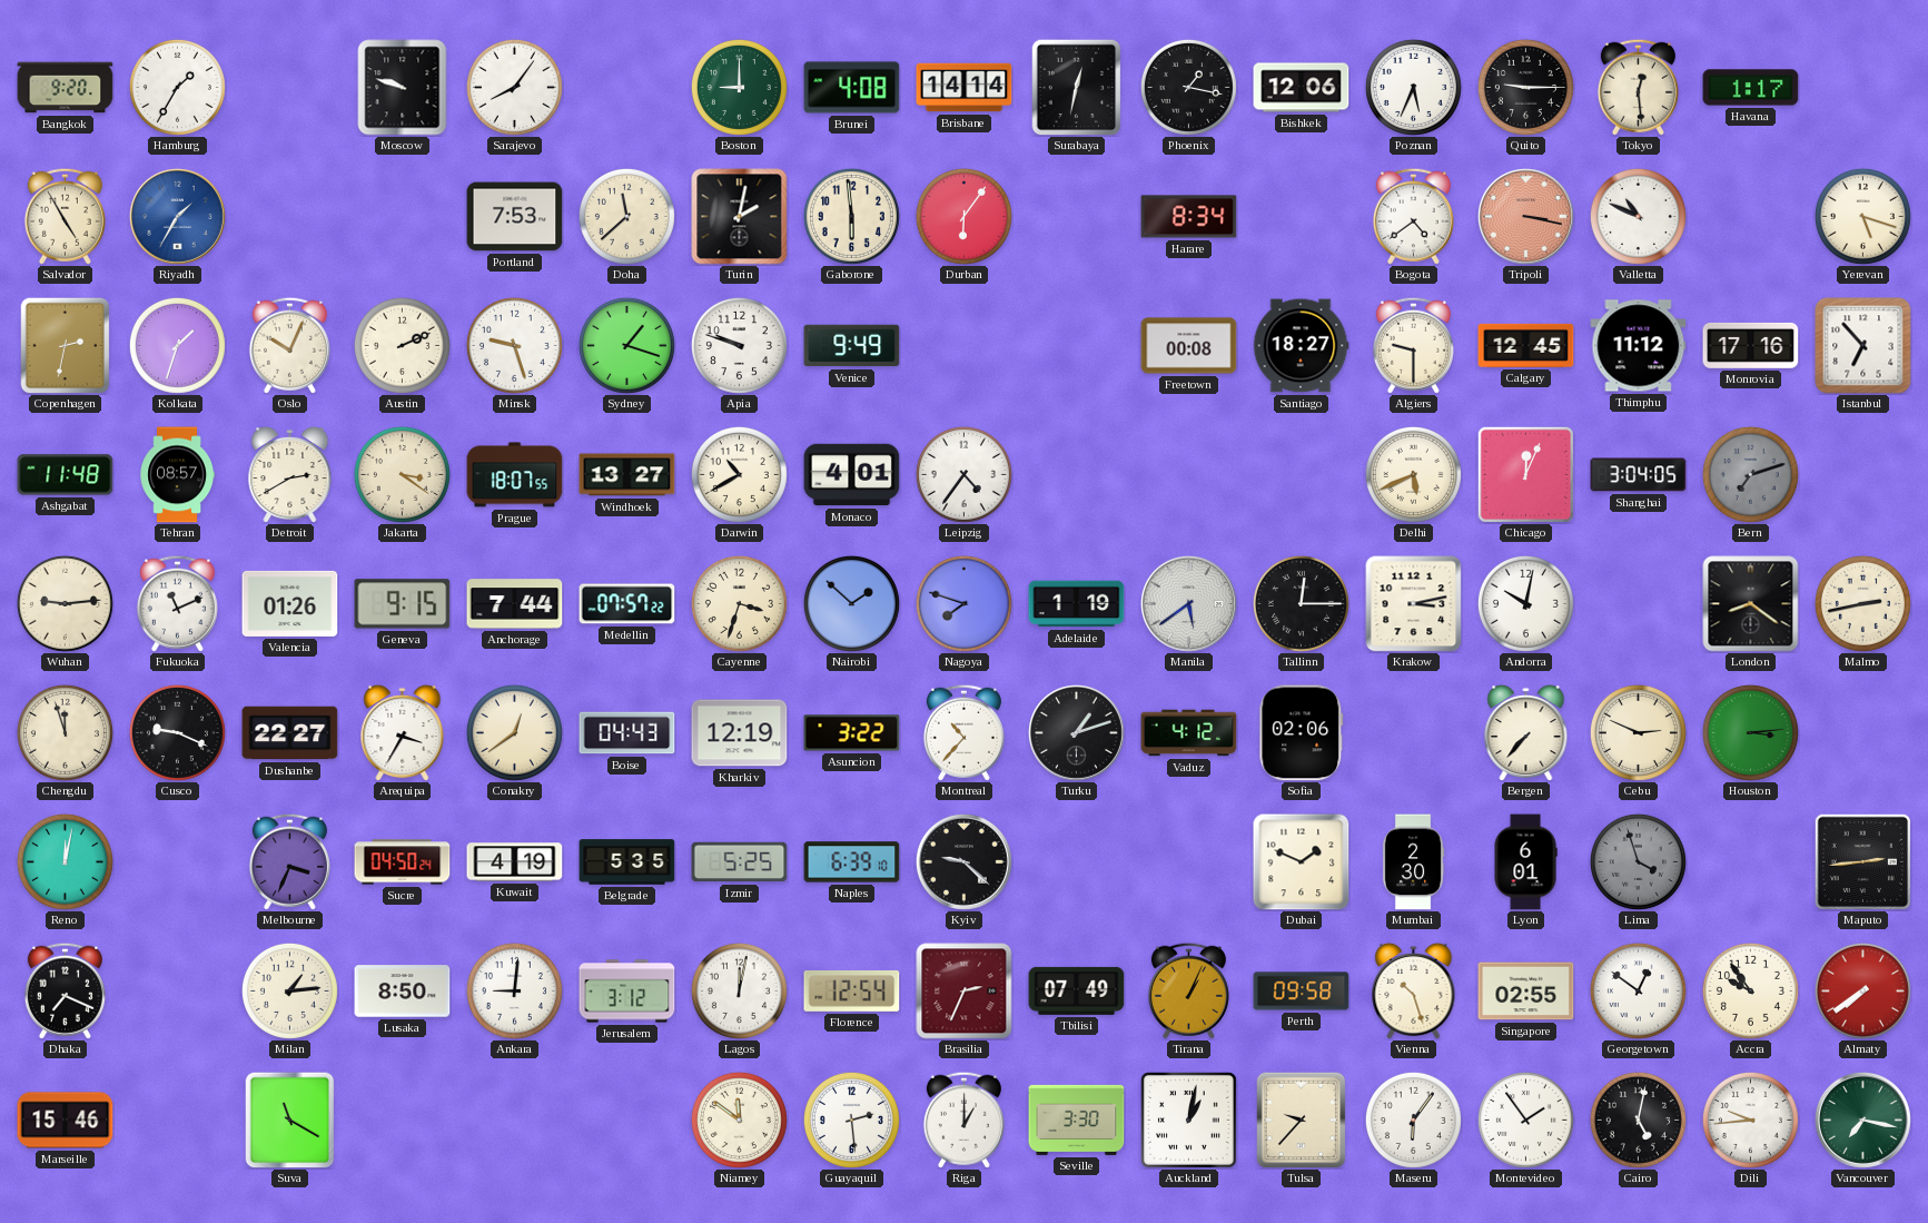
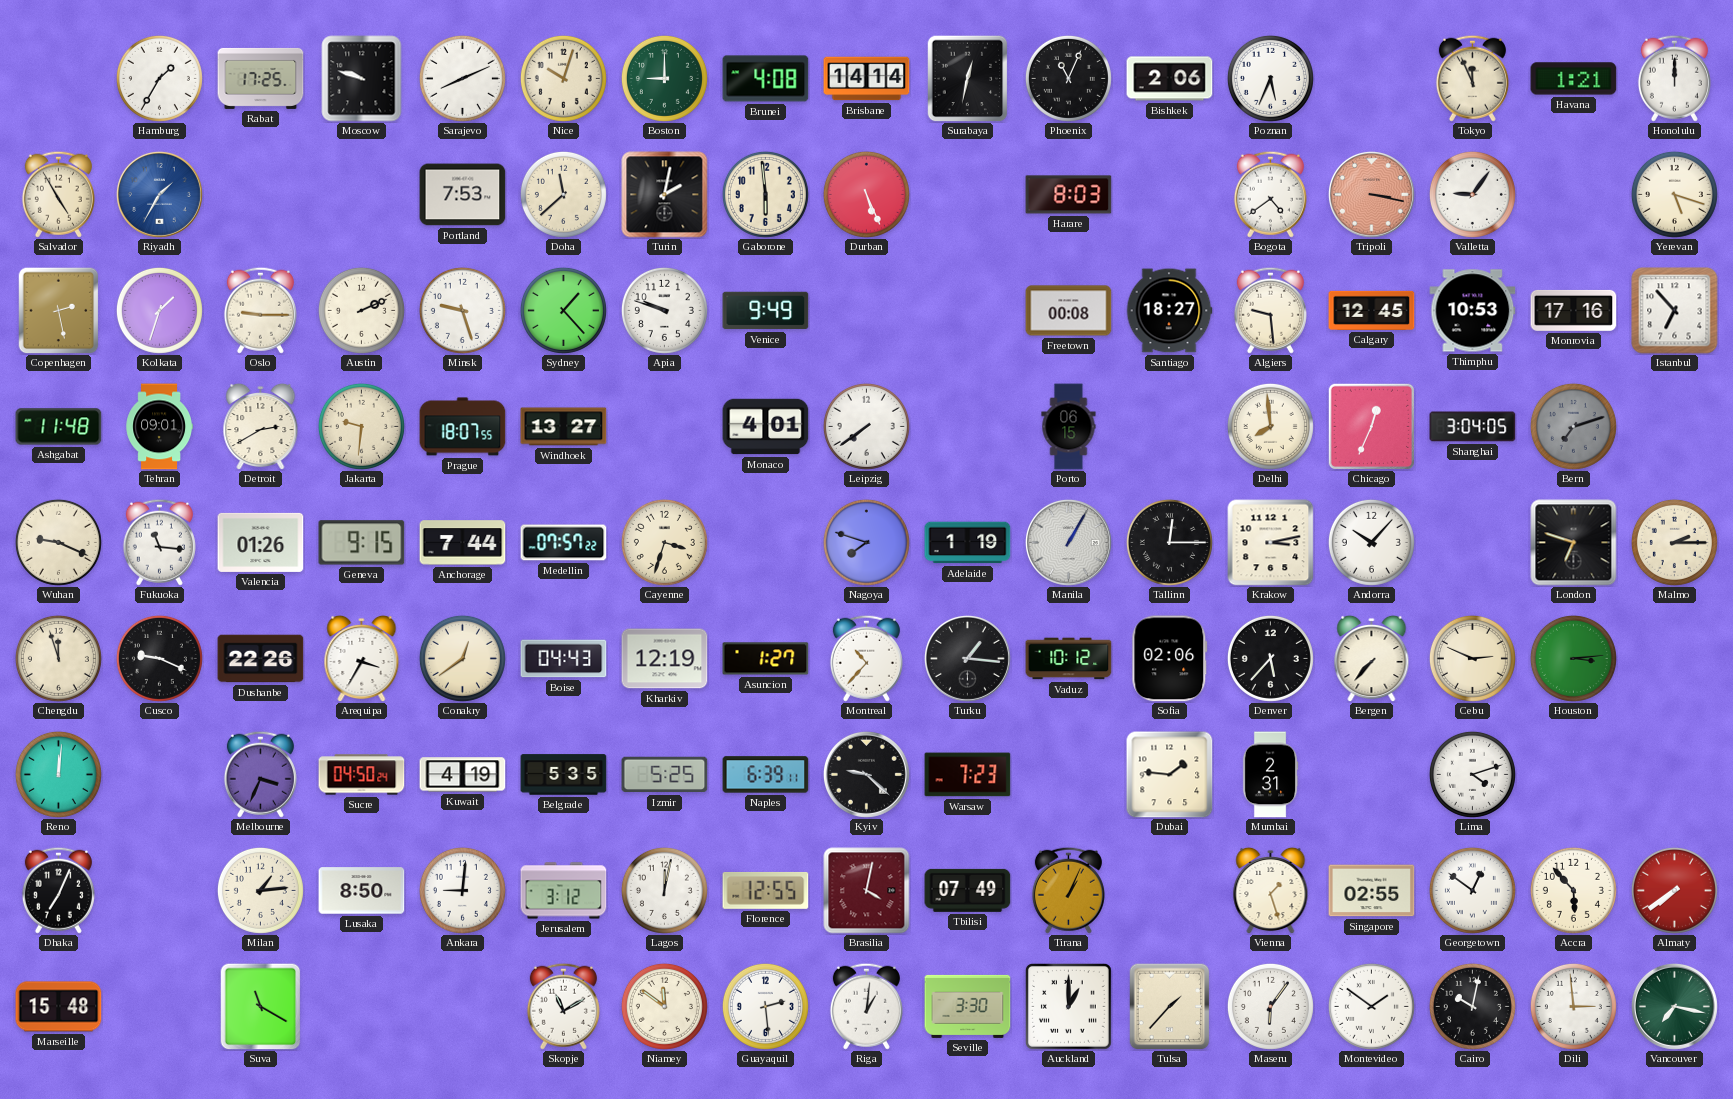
Bangkok: 9:20 -> none
Rabat: none -> 17:25
Sarajevo: 8:06 -> 8:11
Nice: none -> 10:03
Phoenix: 1:17 -> 11:04
Bishkek: 12:06 -> 2:06
Quito: 9:15 -> none
Tokyo: 12:29 -> 11:56
Havana: 1:17 -> 1:21
Honolulu: none -> 12:00
Durban: 6:06 -> 5:26
Harare: 8:34 -> 8:03
Valletta: 10:49 -> 9:06
Copenhagen: 2:32 -> 2:28
Oslo: 10:04 -> 9:15
Sydney: 1:18 -> 1:23
Algiers: 9:30 -> 9:29
Thimphu: 11:12 -> 10:53
Tehran: 08:57 -> 09:01
Jakarta: 3:21 -> 9:31
Darwin: 10:40 -> none
Leipzig: 4:36 -> 7:39
Porto: none -> 06:15
Delhi: 5:41 -> 7:59
Chicago: 12:04 -> 12:34
Wuhan: 9:14 -> 9:19
Fukuoka: 11:11 -> 11:16
Nairobi: 1:52 -> none
Manila: 5:39 -> 1:05
Andorra: 10:02 -> 10:07
London: 8:21 -> 6:48
Malmo: 2:43 -> 2:15
Dushanbe: 22:27 -> 22:26
Asuncion: 3:22 -> 1:27
Turku: 1:12 -> 1:16
Vaduz: 4:12 -> 10:12
Denver: none -> 5:37
Reno: 12:02 -> 12:01
Naples: 6:39:10 -> 6:39:11
Warsaw: none -> 7:23
Dubai: 1:49 -> 1:46
Mumbai: 2:30 -> 2:31
Lyon: 6:01 -> none
Lima: 3:57 -> 4:12
Lima dial: grey -> white
Maputo: 2:44 -> none
Dhaka: 7:19 -> 7:04
Florence: 12:54 -> 12:55
Brasilia: 2:34 -> 4:02
Perth: 09:58 -> none
Vienna: 10:27 -> 1:27
Accra: 9:54 -> 5:53
Marseille: 15:46 -> 15:48
Skopje: none -> 11:10
Riga: 1:00 -> 1:01
Auckland: 1:02 -> 1:00
Tulsa: 9:37 -> 1:37
Montevideo: 1:54 -> 1:51
Cairo: 5:02 -> 10:02
Dili: 9:44 -> 2:59
